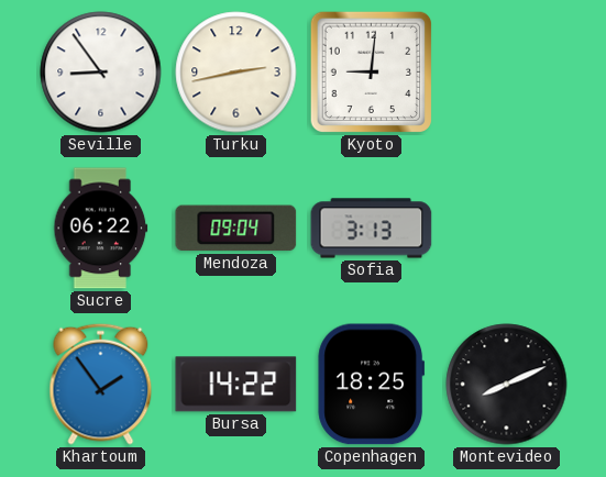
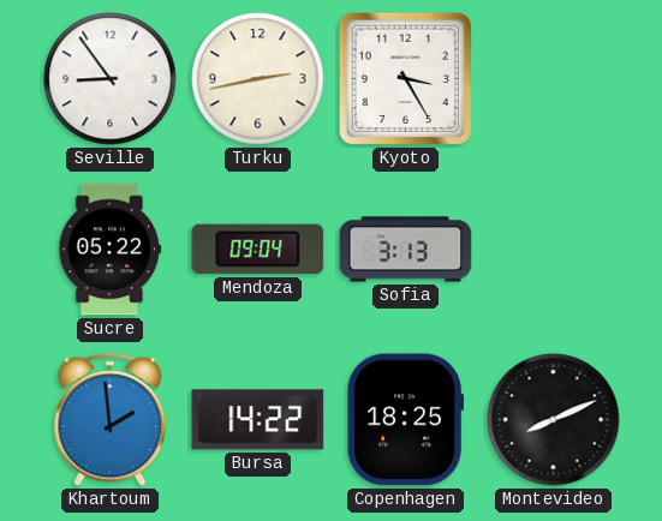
Kyoto: 9:01 -> 3:25
Sucre: 06:22 -> 05:22
Khartoum: 1:54 -> 1:59
